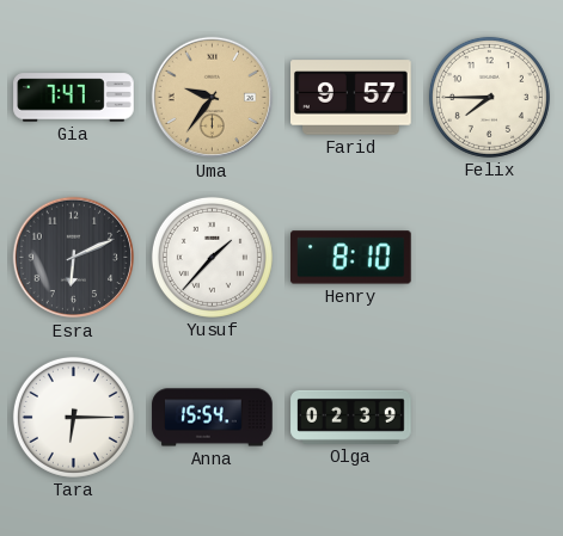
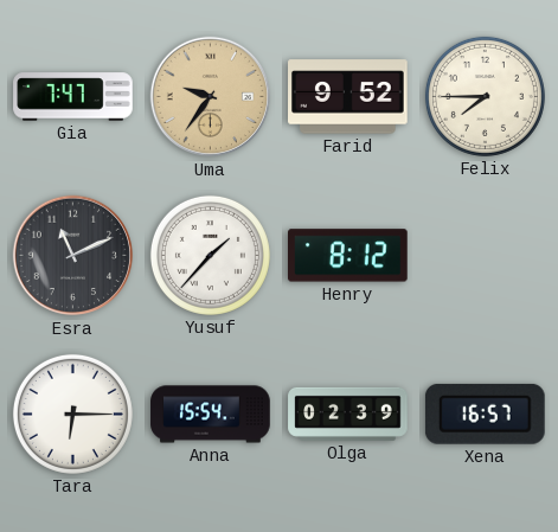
Farid: 9:57 -> 9:52
Esra: 6:11 -> 11:11
Henry: 8:10 -> 8:12
Xena: none -> 16:57
